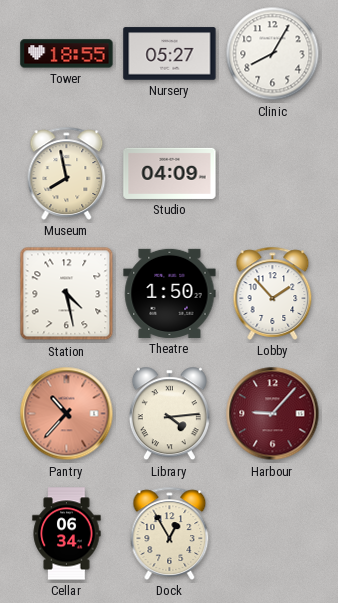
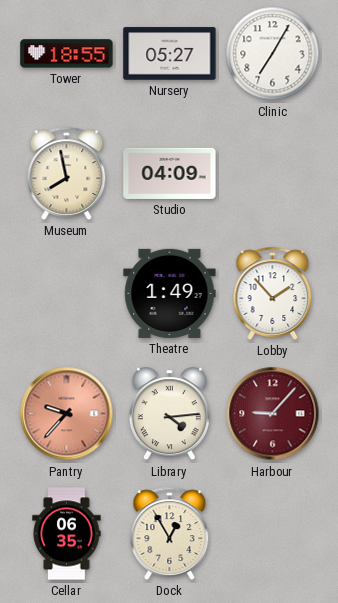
Clinic: 8:05 -> 7:05
Station: 4:28 -> none
Theatre: 1:50 -> 1:49
Pantry: 10:37 -> 9:37
Cellar: 06:34 -> 06:35
